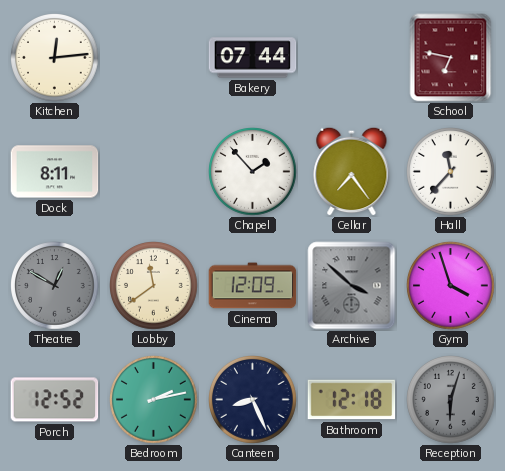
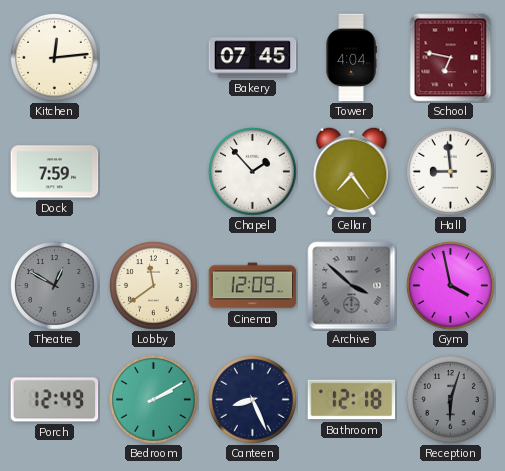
Bakery: 07:44 -> 07:45
Tower: none -> 4:04
Dock: 8:11 -> 7:59
Hall: 11:37 -> 8:59
Gym: 3:57 -> 3:58
Porch: 12:52 -> 12:49
Bedroom: 2:13 -> 2:10
